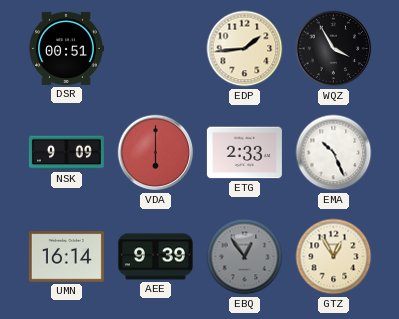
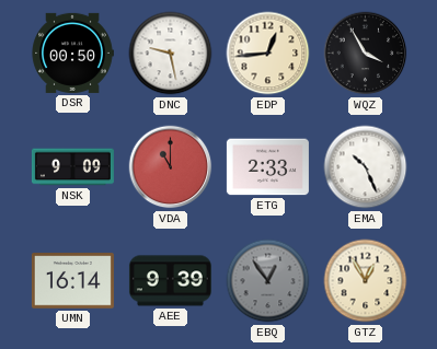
DSR: 00:51 -> 00:50
DNC: none -> 9:28
EDP: 1:44 -> 12:44
VDA: 6:00 -> 11:00
